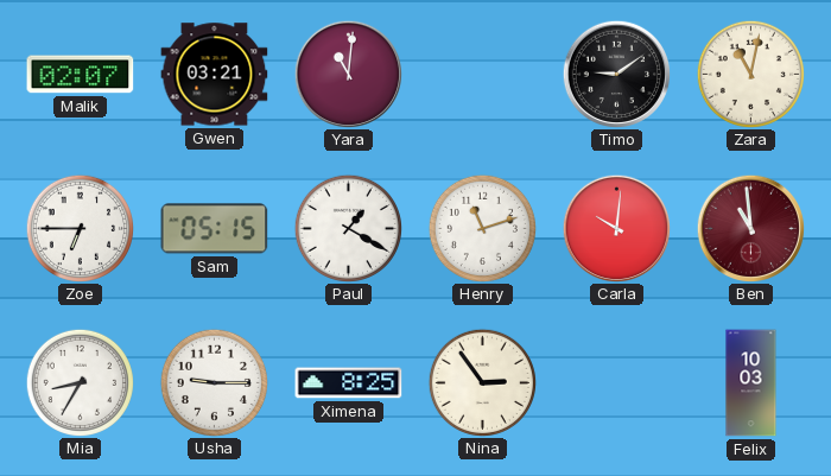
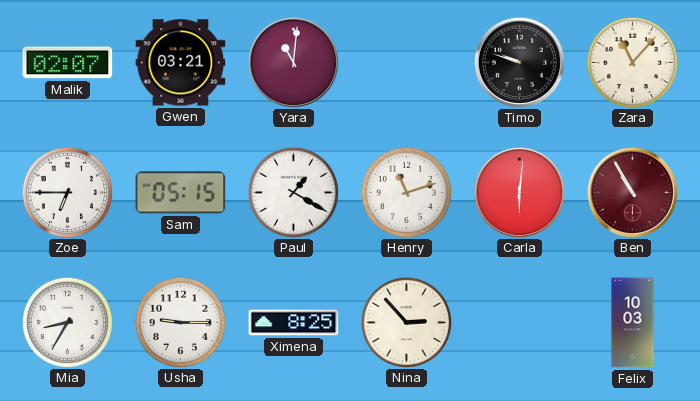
Timo: 9:09 -> 9:48
Zara: 11:02 -> 11:07
Carla: 10:01 -> 6:01
Ben: 10:59 -> 10:55
Nina: 2:54 -> 2:53
